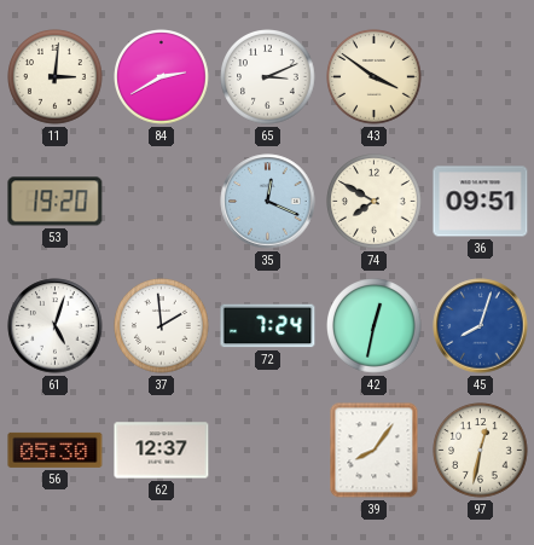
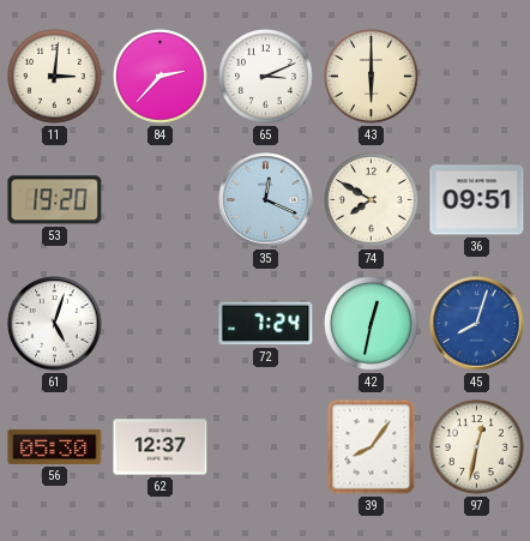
84: 2:40 -> 2:37
43: 3:51 -> 6:00
37: 1:59 -> none
